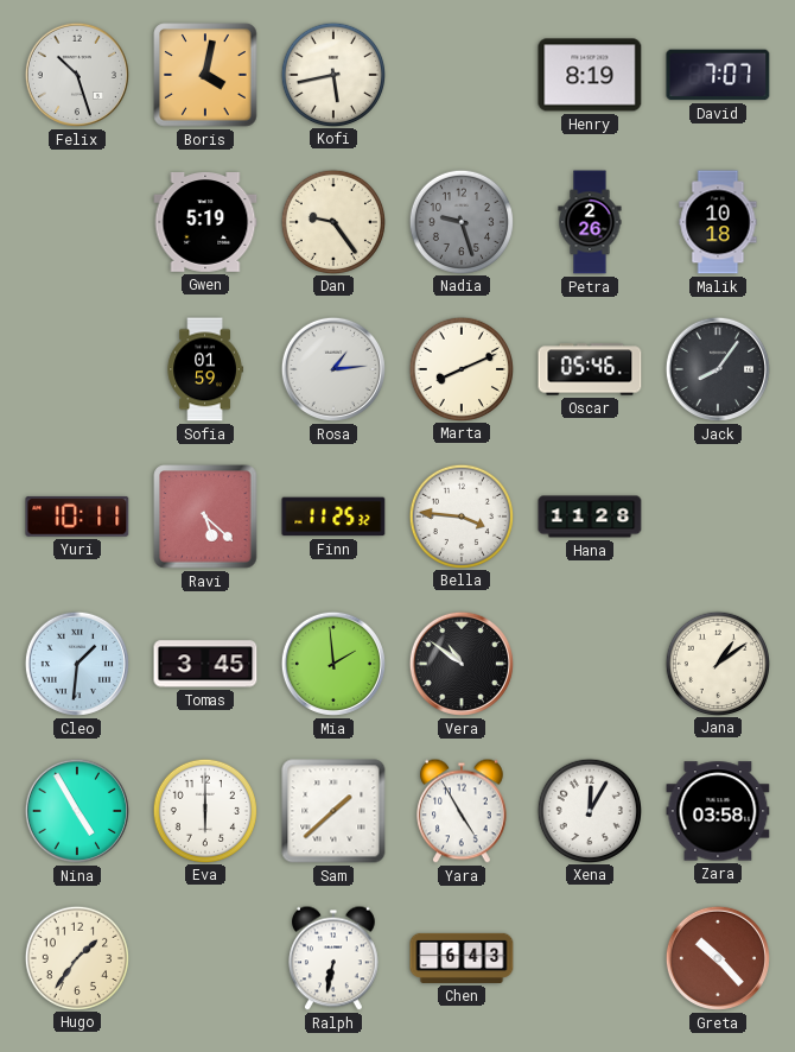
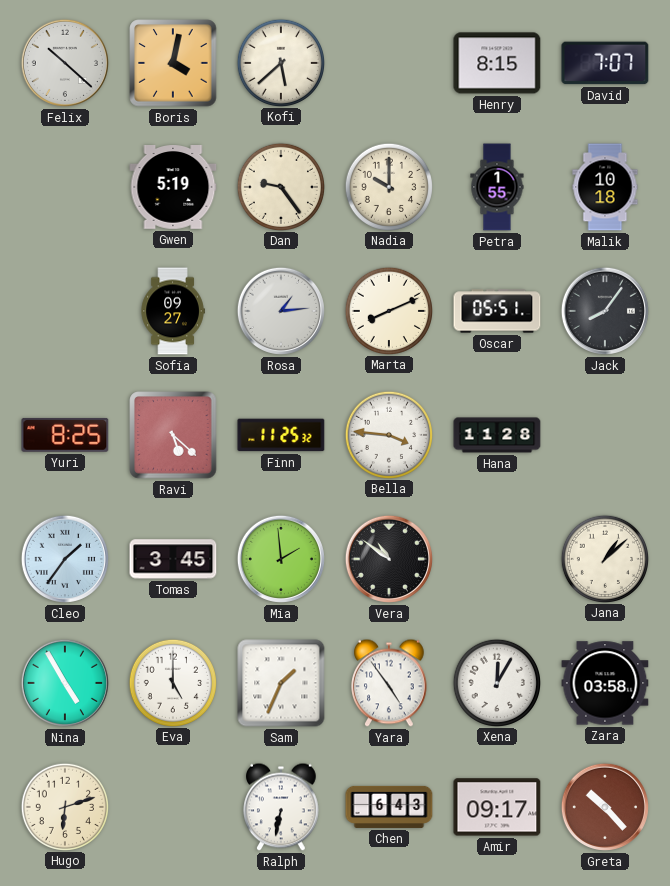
Felix: 10:27 -> 10:22
Kofi: 5:43 -> 5:38
Henry: 8:19 -> 8:15
Nadia: 9:27 -> 10:00
Nadia dial: grey -> cream
Petra: 2:26 -> 1:55
Sofia: 01:59 -> 09:27
Oscar: 05:46 -> 05:51
Yuri: 10:11 -> 8:25
Cleo: 1:31 -> 1:36
Jana: 1:09 -> 1:08
Eva: 6:00 -> 5:00
Sam: 1:38 -> 1:34
Yara: 4:55 -> 4:54
Hugo: 1:36 -> 6:12
Amir: none -> 09:17
